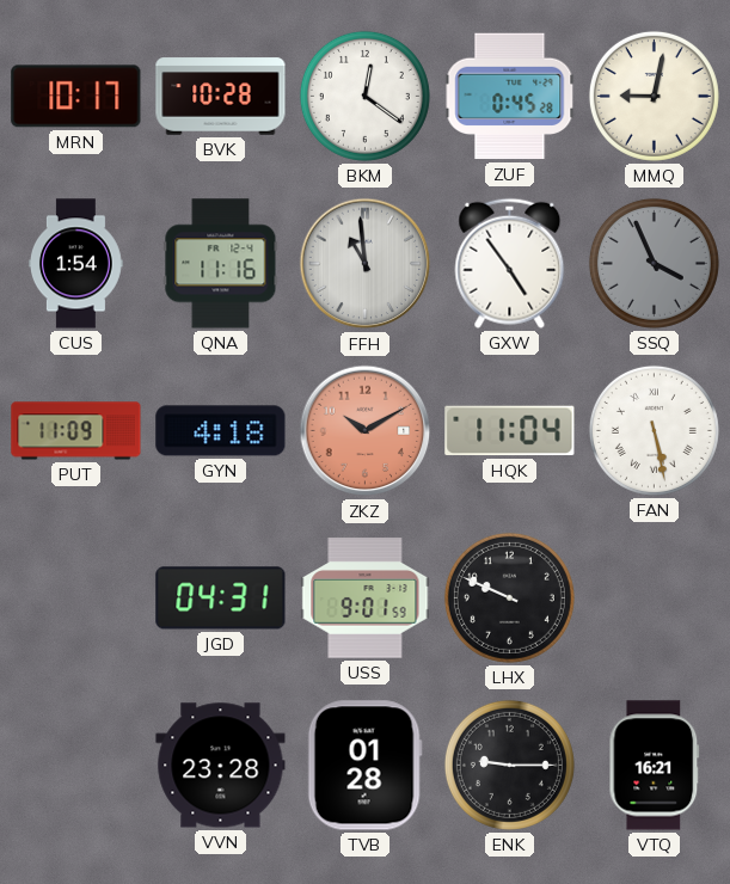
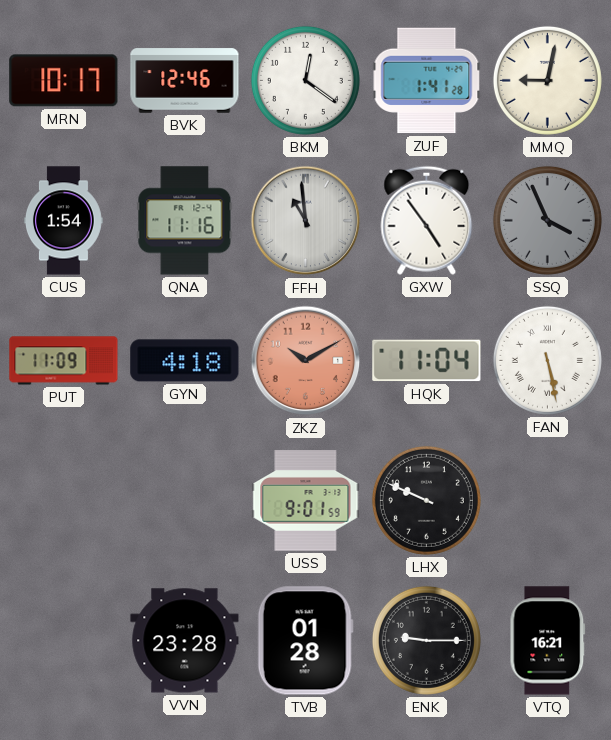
BVK: 10:28 -> 12:46
ZUF: 0:45 -> 1:41
JGD: 04:31 -> none
